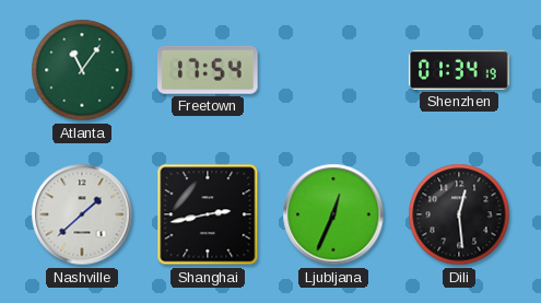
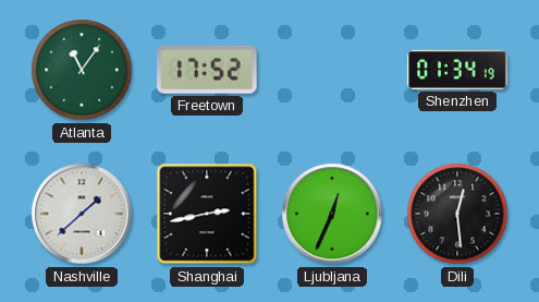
Freetown: 17:54 -> 17:52
